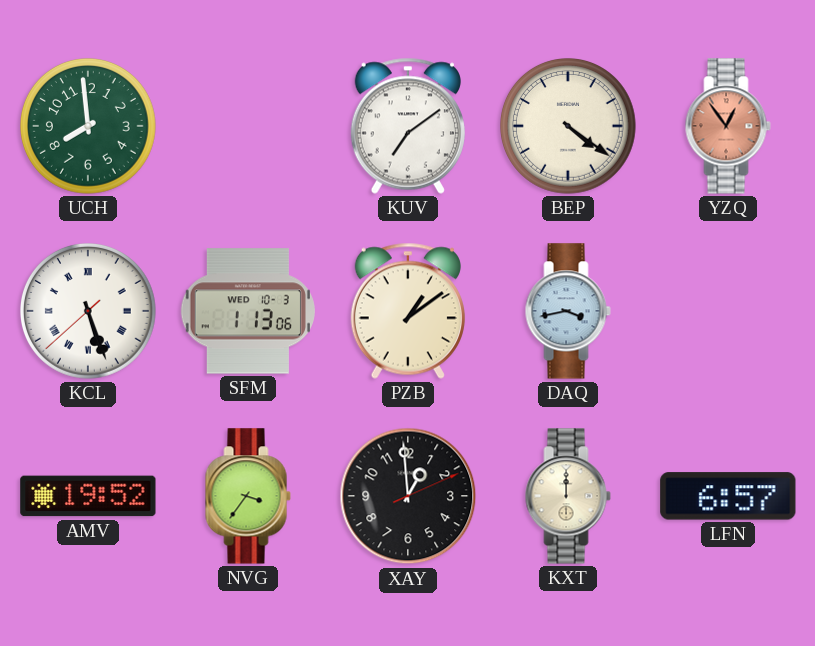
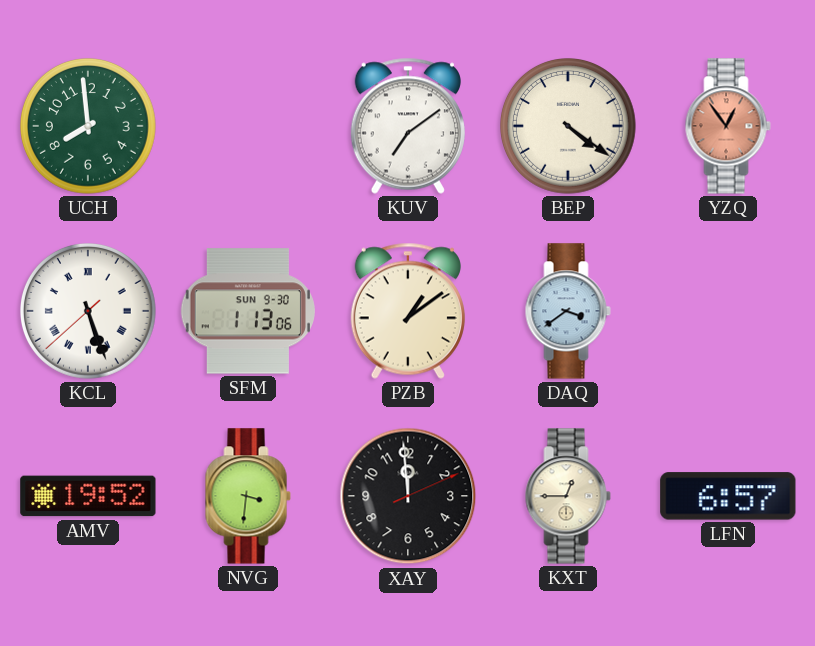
SFM date: WED 10-3 -> SUN 9-30
DAQ: 3:43 -> 3:39
NVG: 3:36 -> 3:31
XAY: 12:59 -> 11:59
KXT: 12:00 -> 12:45
